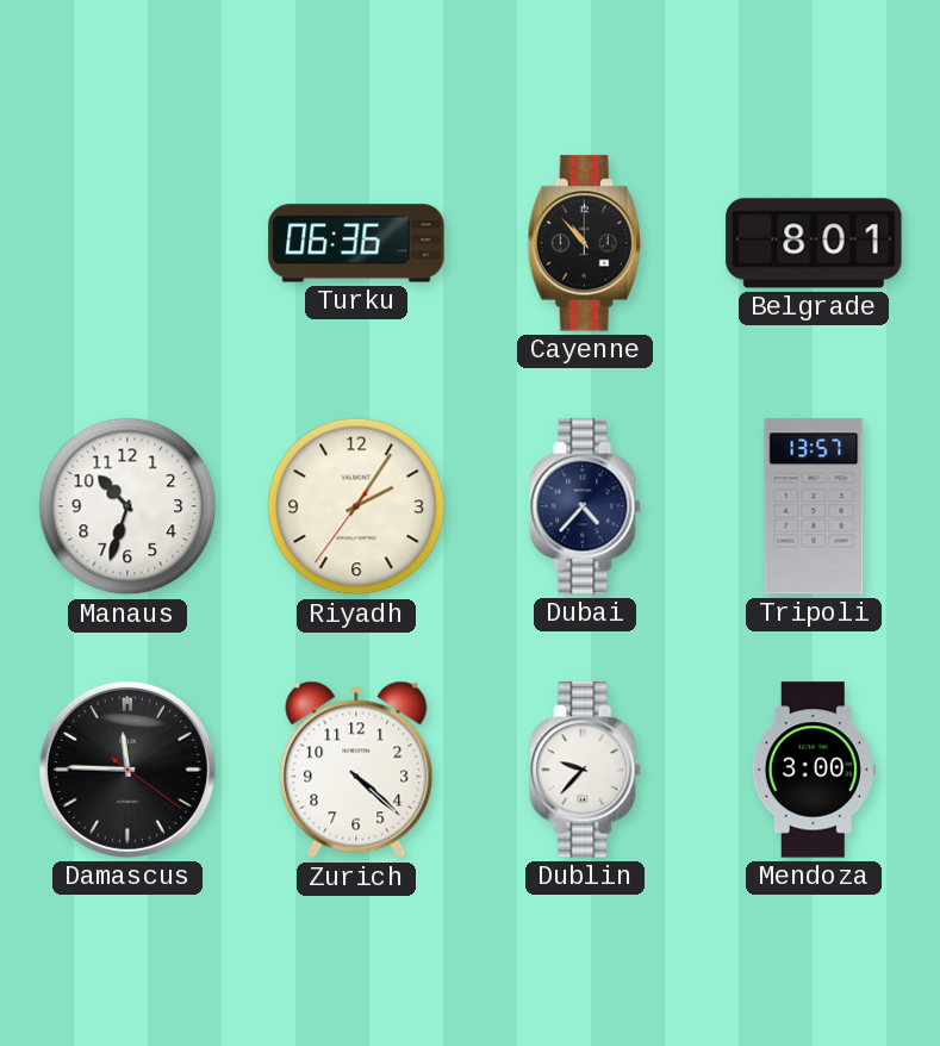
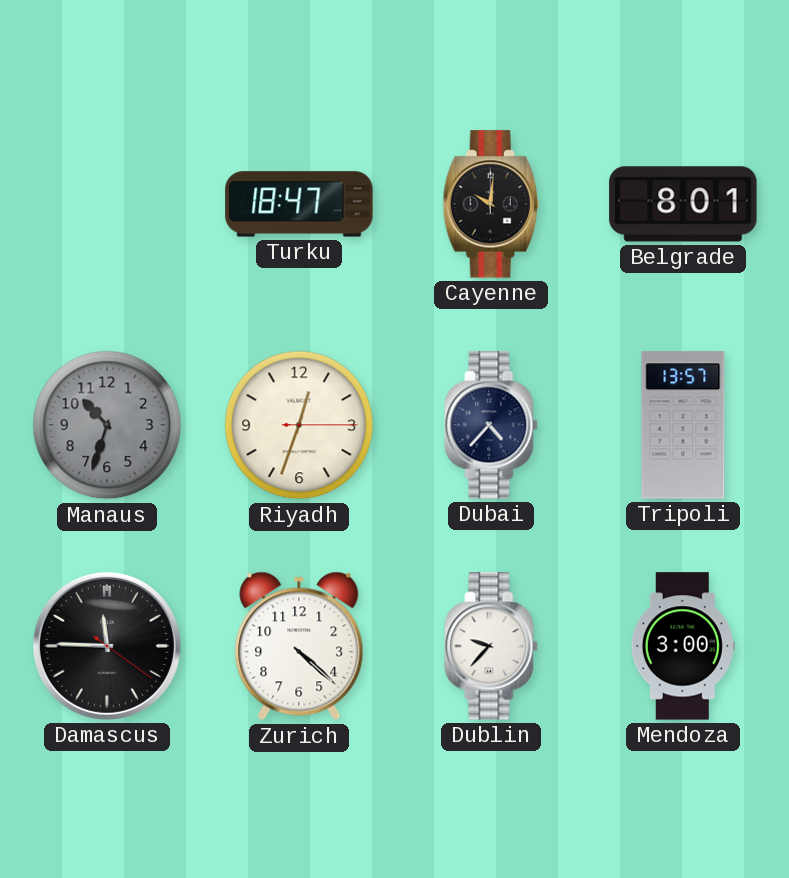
Turku: 06:36 -> 18:47
Cayenne: 10:53 -> 10:01
Manaus dial: white -> grey
Riyadh: 2:05 -> 12:33
